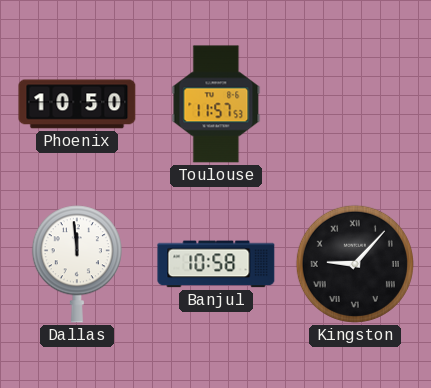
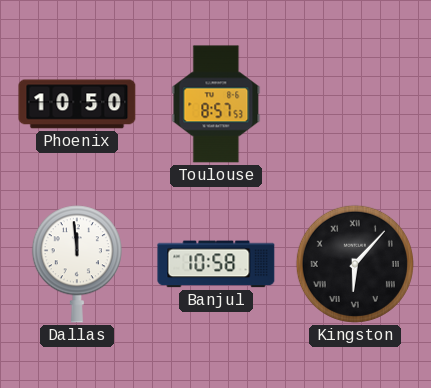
Toulouse: 11:57 -> 8:57
Kingston: 9:07 -> 6:07
